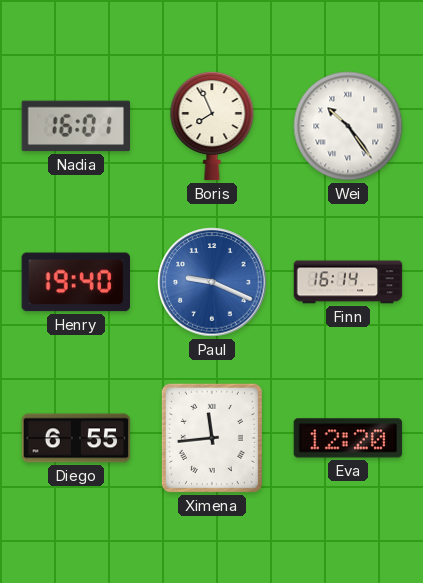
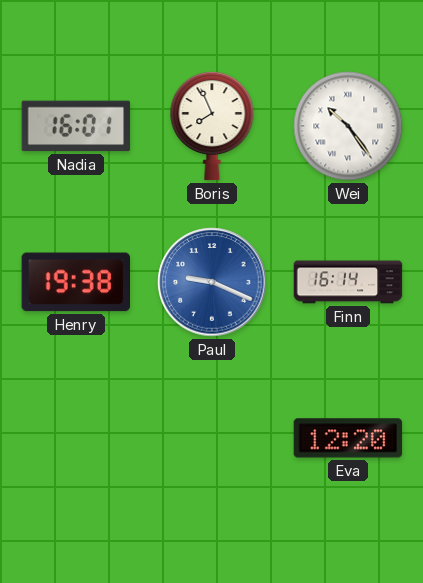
Henry: 19:40 -> 19:38
Diego: 6:55 -> none
Ximena: 11:44 -> none
